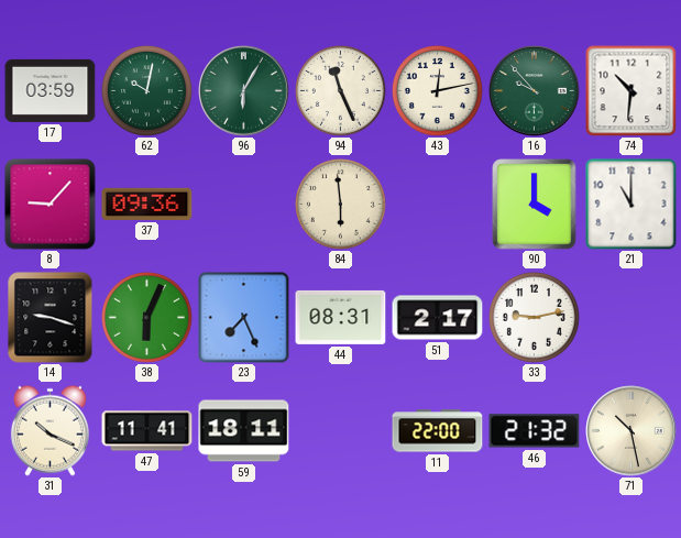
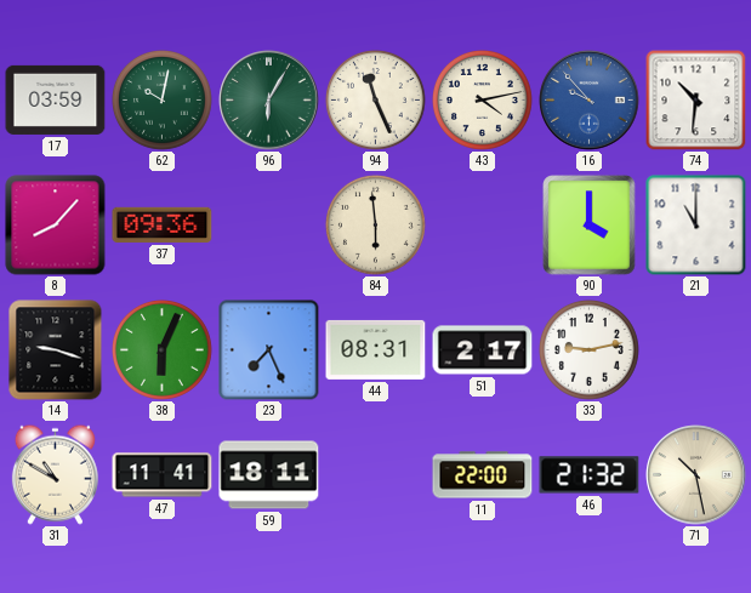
43: 12:13 -> 4:13
16 dial: green -> blue
8: 9:07 -> 8:07
31: 10:19 -> 10:50
